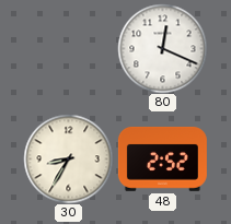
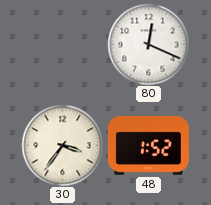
30: 8:35 -> 3:36
48: 2:52 -> 1:52
